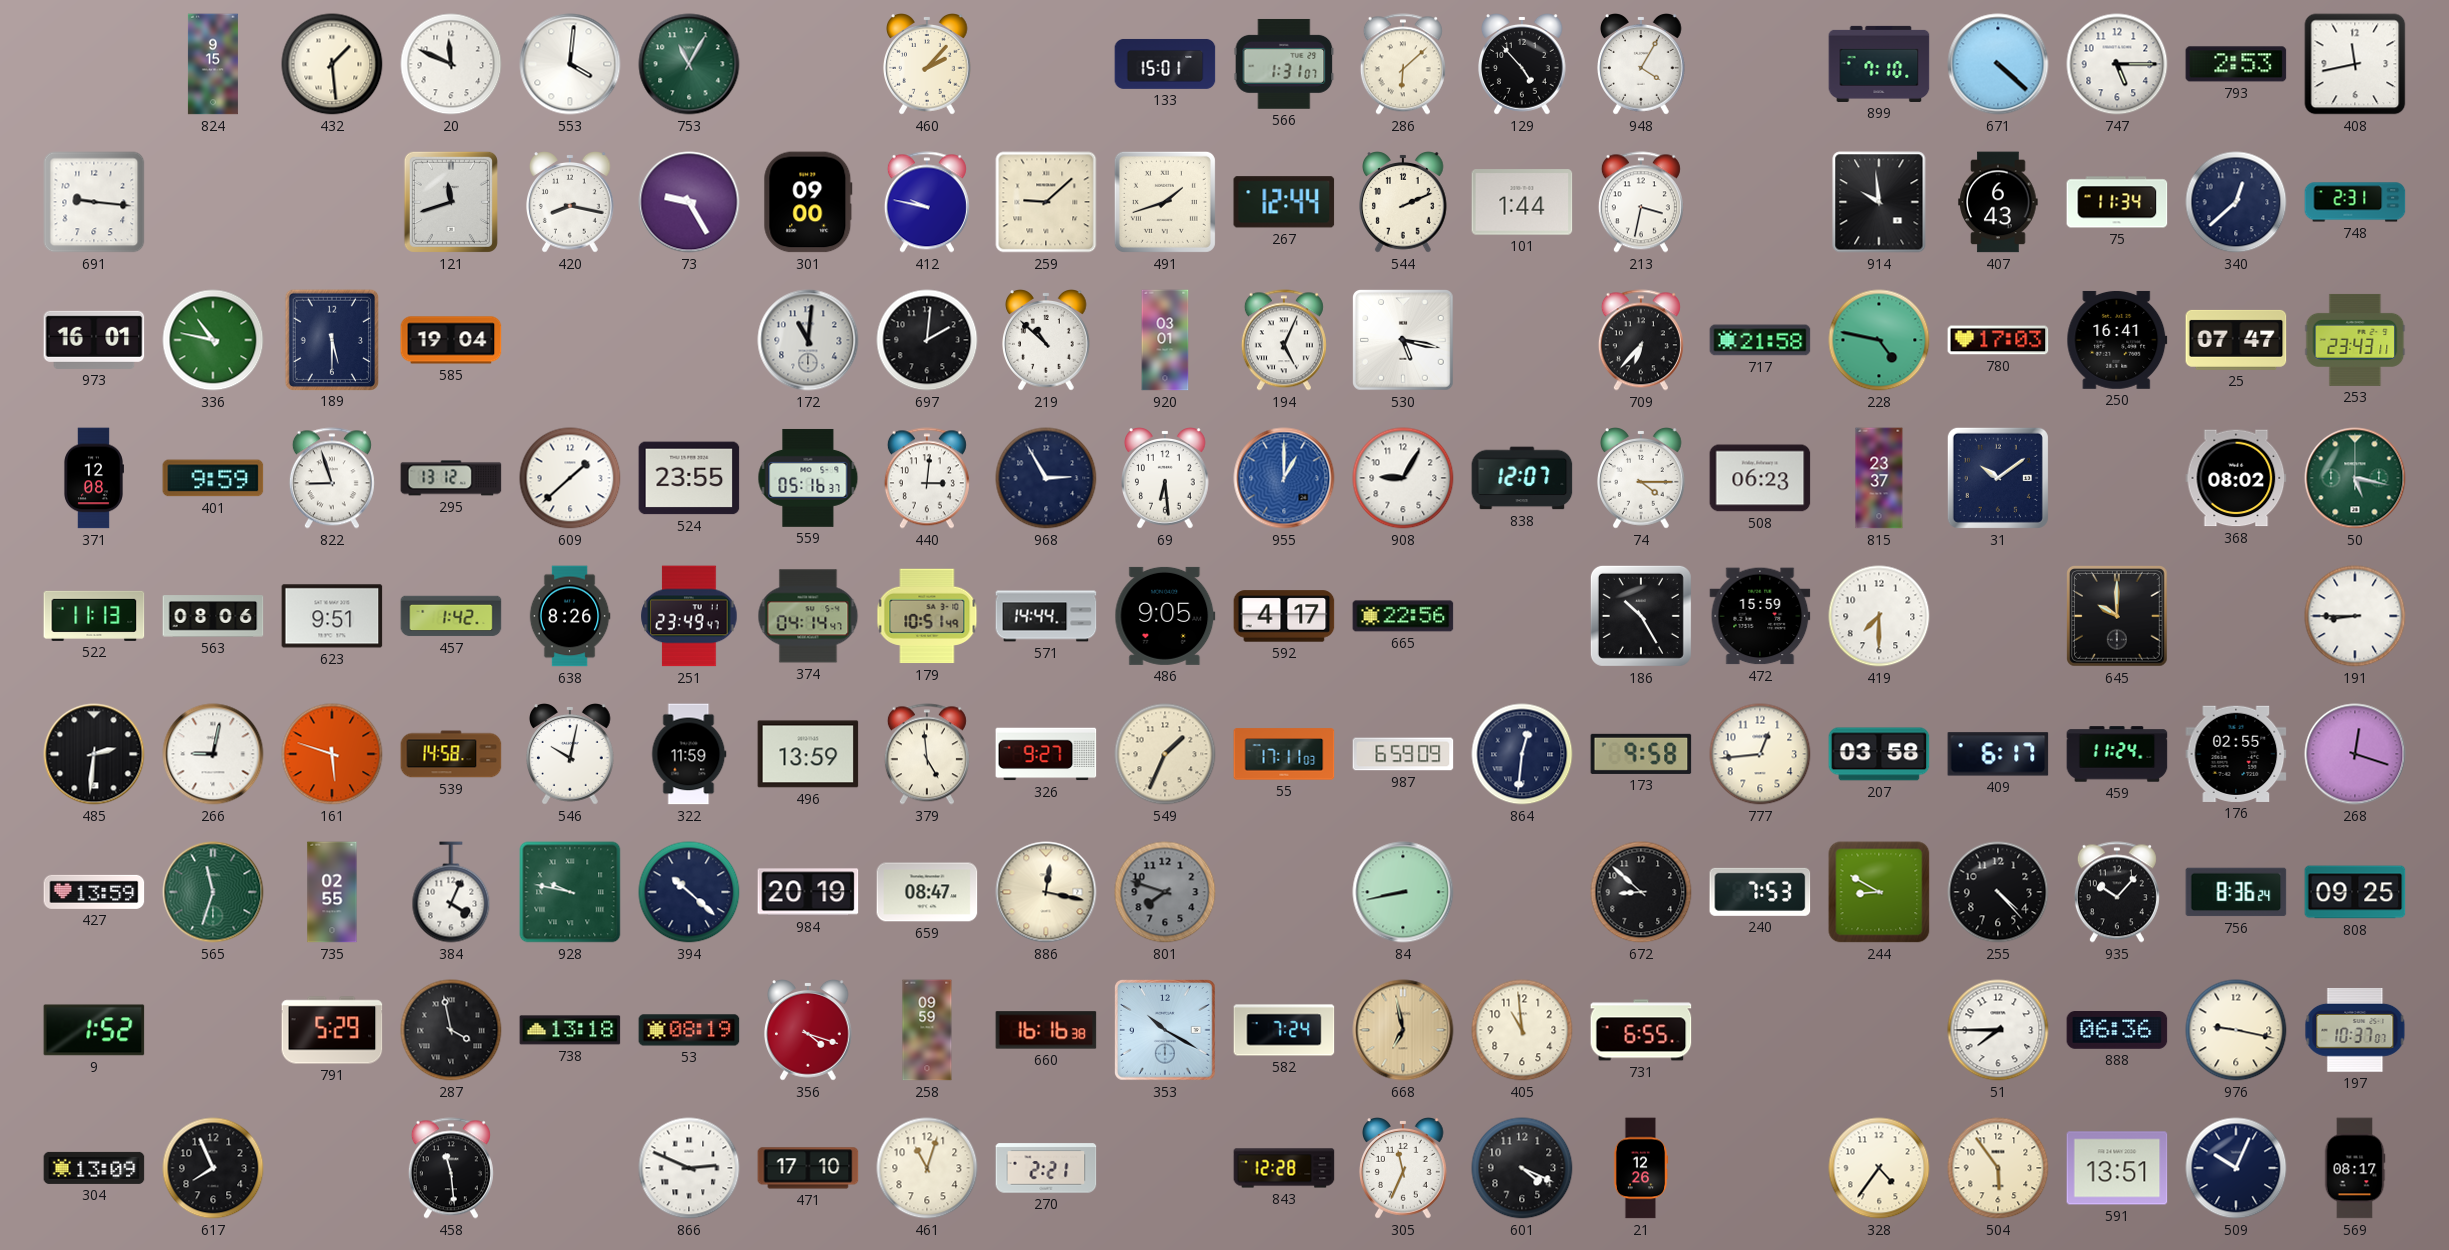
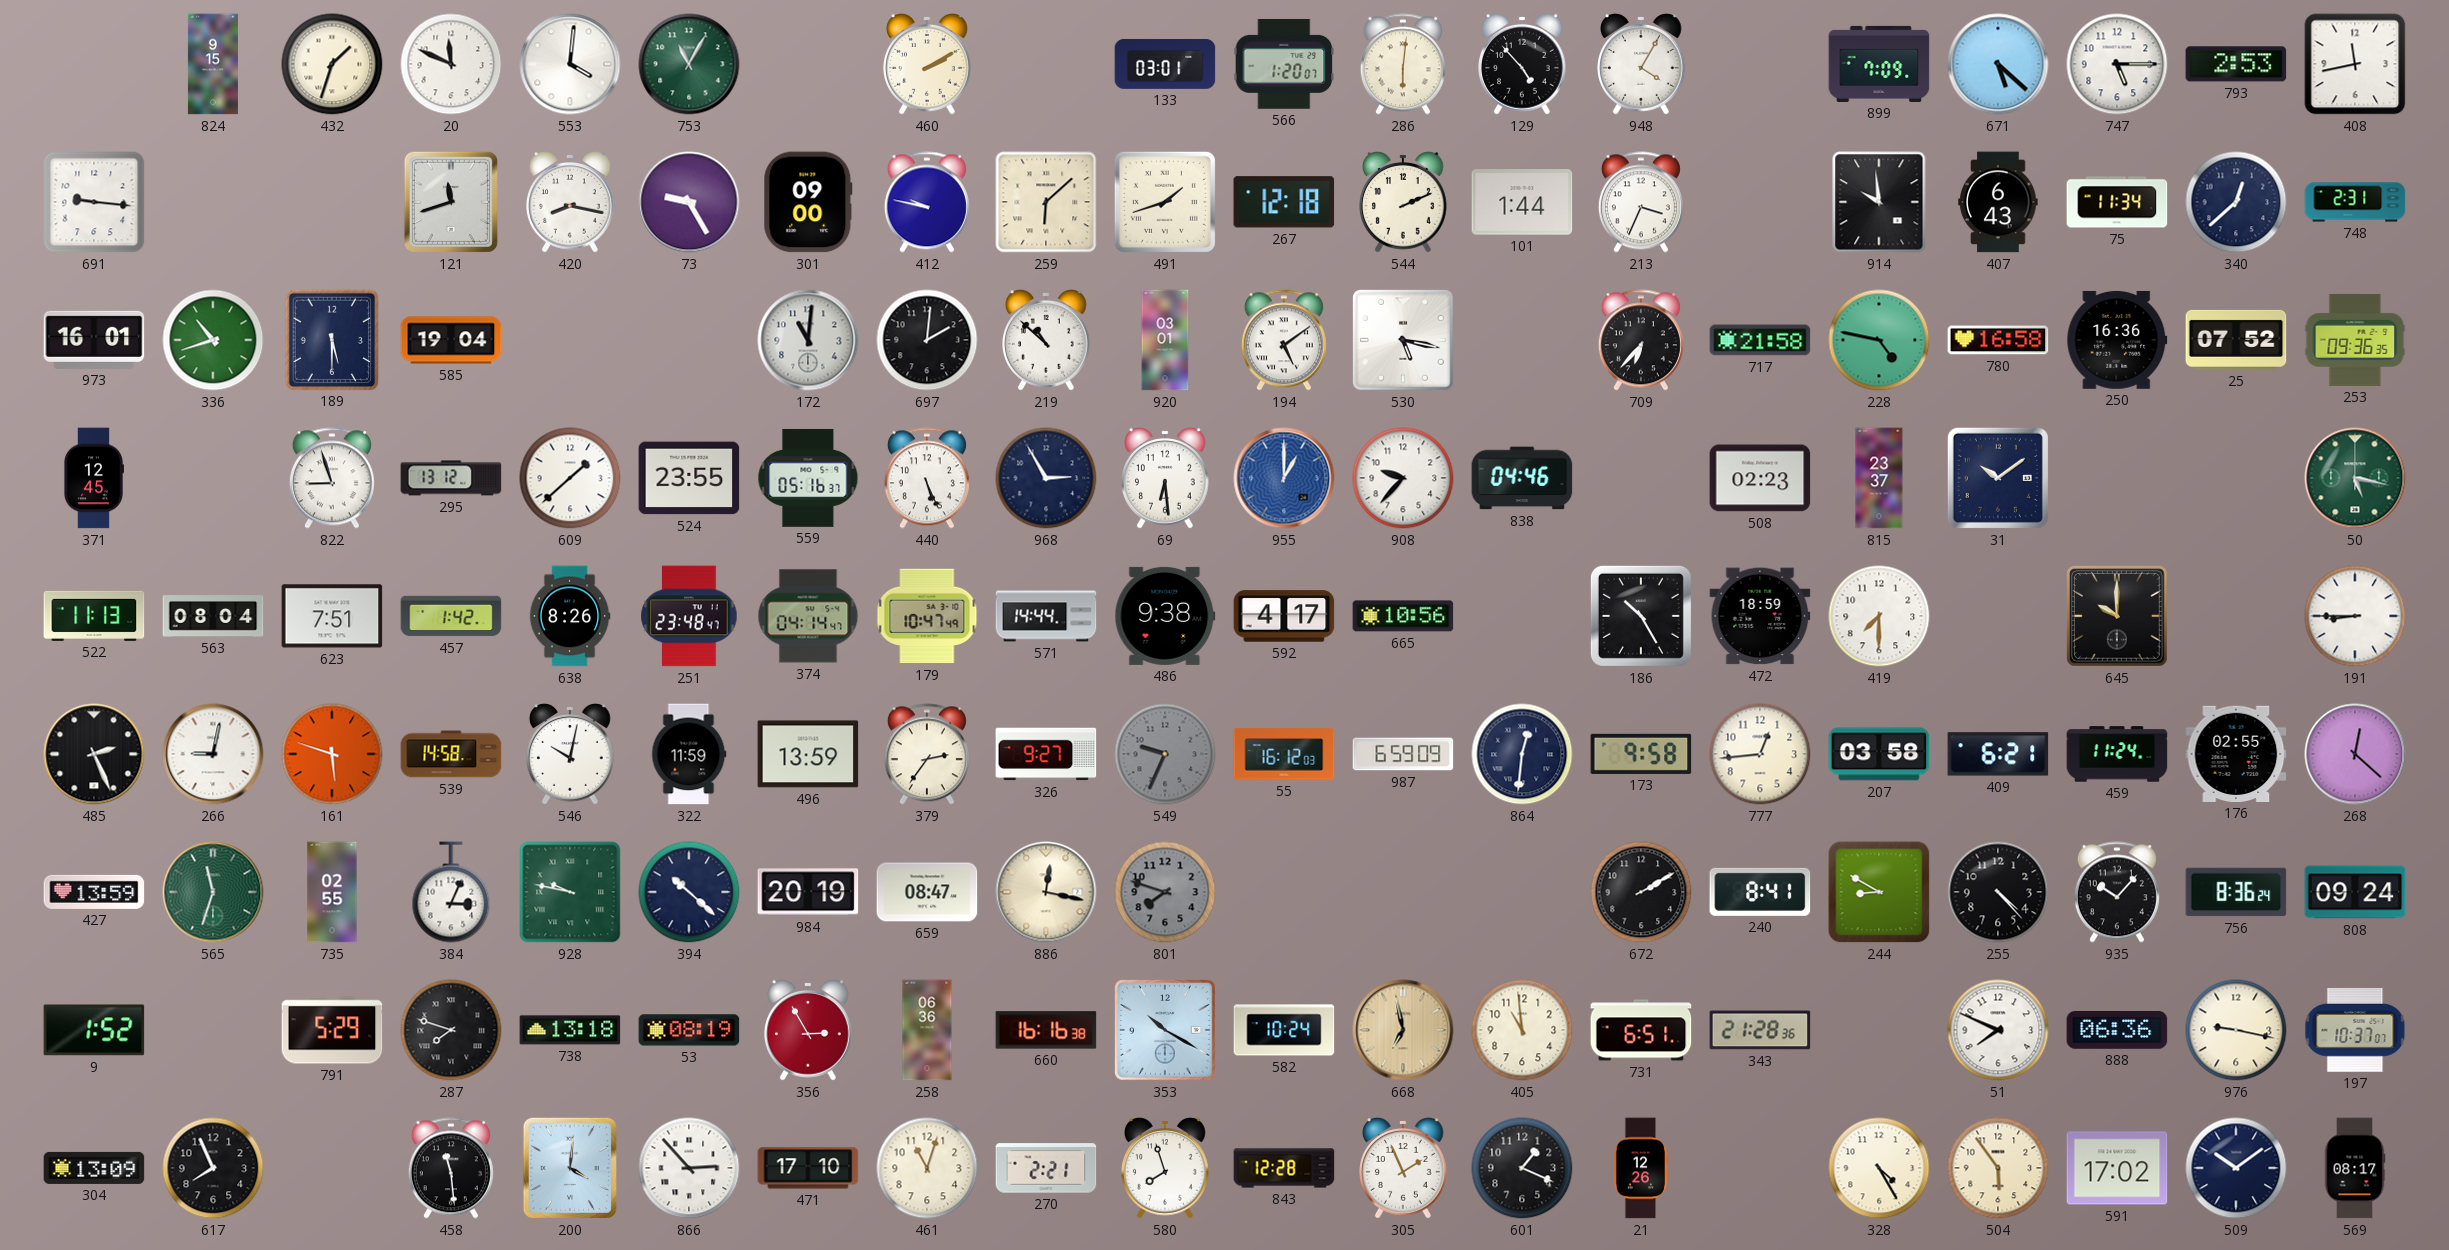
432: 1:29 -> 1:33
460: 2:07 -> 2:10
133: 15:01 -> 03:01
566: 1:31 -> 1:20
286: 6:08 -> 6:01
899: 7:10 -> 7:09
671: 4:22 -> 5:22
259: 9:08 -> 6:08
267: 12:44 -> 12:18
213: 3:32 -> 3:34
336: 10:47 -> 10:42
194: 5:04 -> 5:09
780: 17:03 -> 16:58
250: 16:41 -> 16:36
25: 07:47 -> 07:52
253: 23:43 -> 09:36
371: 12:08 -> 12:45
401: 9:59 -> none
440: 3:01 -> 5:26
908: 9:05 -> 9:37
838: 12:07 -> 04:46
74: 4:15 -> none
508: 06:23 -> 02:23
368: 08:02 -> none
563: 08:06 -> 08:04
623: 9:51 -> 7:51
251: 23:49 -> 23:48
179: 10:51 -> 10:47
486: 9:05 -> 9:38
665: 22:56 -> 10:56
472: 15:59 -> 18:59
485: 2:31 -> 2:26
379: 4:59 -> 2:36
549: 1:34 -> 9:34
549 dial: cream -> grey
55: 17:11 -> 16:12
409: 6:17 -> 6:21
268: 12:18 -> 12:22
384: 4:04 -> 3:04
84: 8:43 -> none
672: 8:52 -> 2:10
240: 7:53 -> 8:41
808: 09:25 -> 09:24
287: 3:58 -> 7:48
356: 4:18 -> 2:55
258: 09:59 -> 06:36
582: 7:24 -> 10:24
731: 6:55 -> 6:51
343: none -> 21:28
51: 7:45 -> 7:49
200: none -> 4:01
866: 2:49 -> 2:53
580: none -> 7:57
305: 11:34 -> 1:56
601: 4:19 -> 1:19
328: 4:36 -> 4:25
591: 13:51 -> 17:02
509: 10:04 -> 10:09
